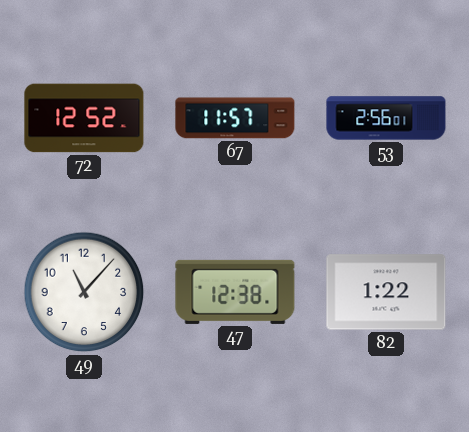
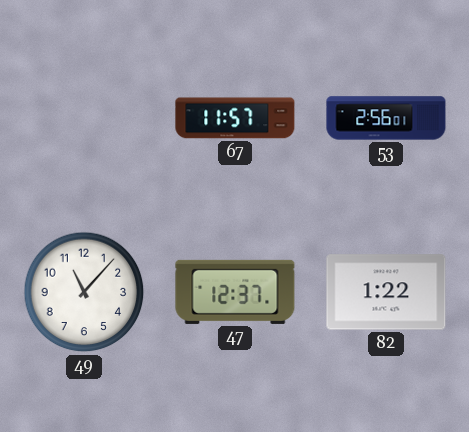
72: 12:52 -> none
47: 12:38 -> 12:37
